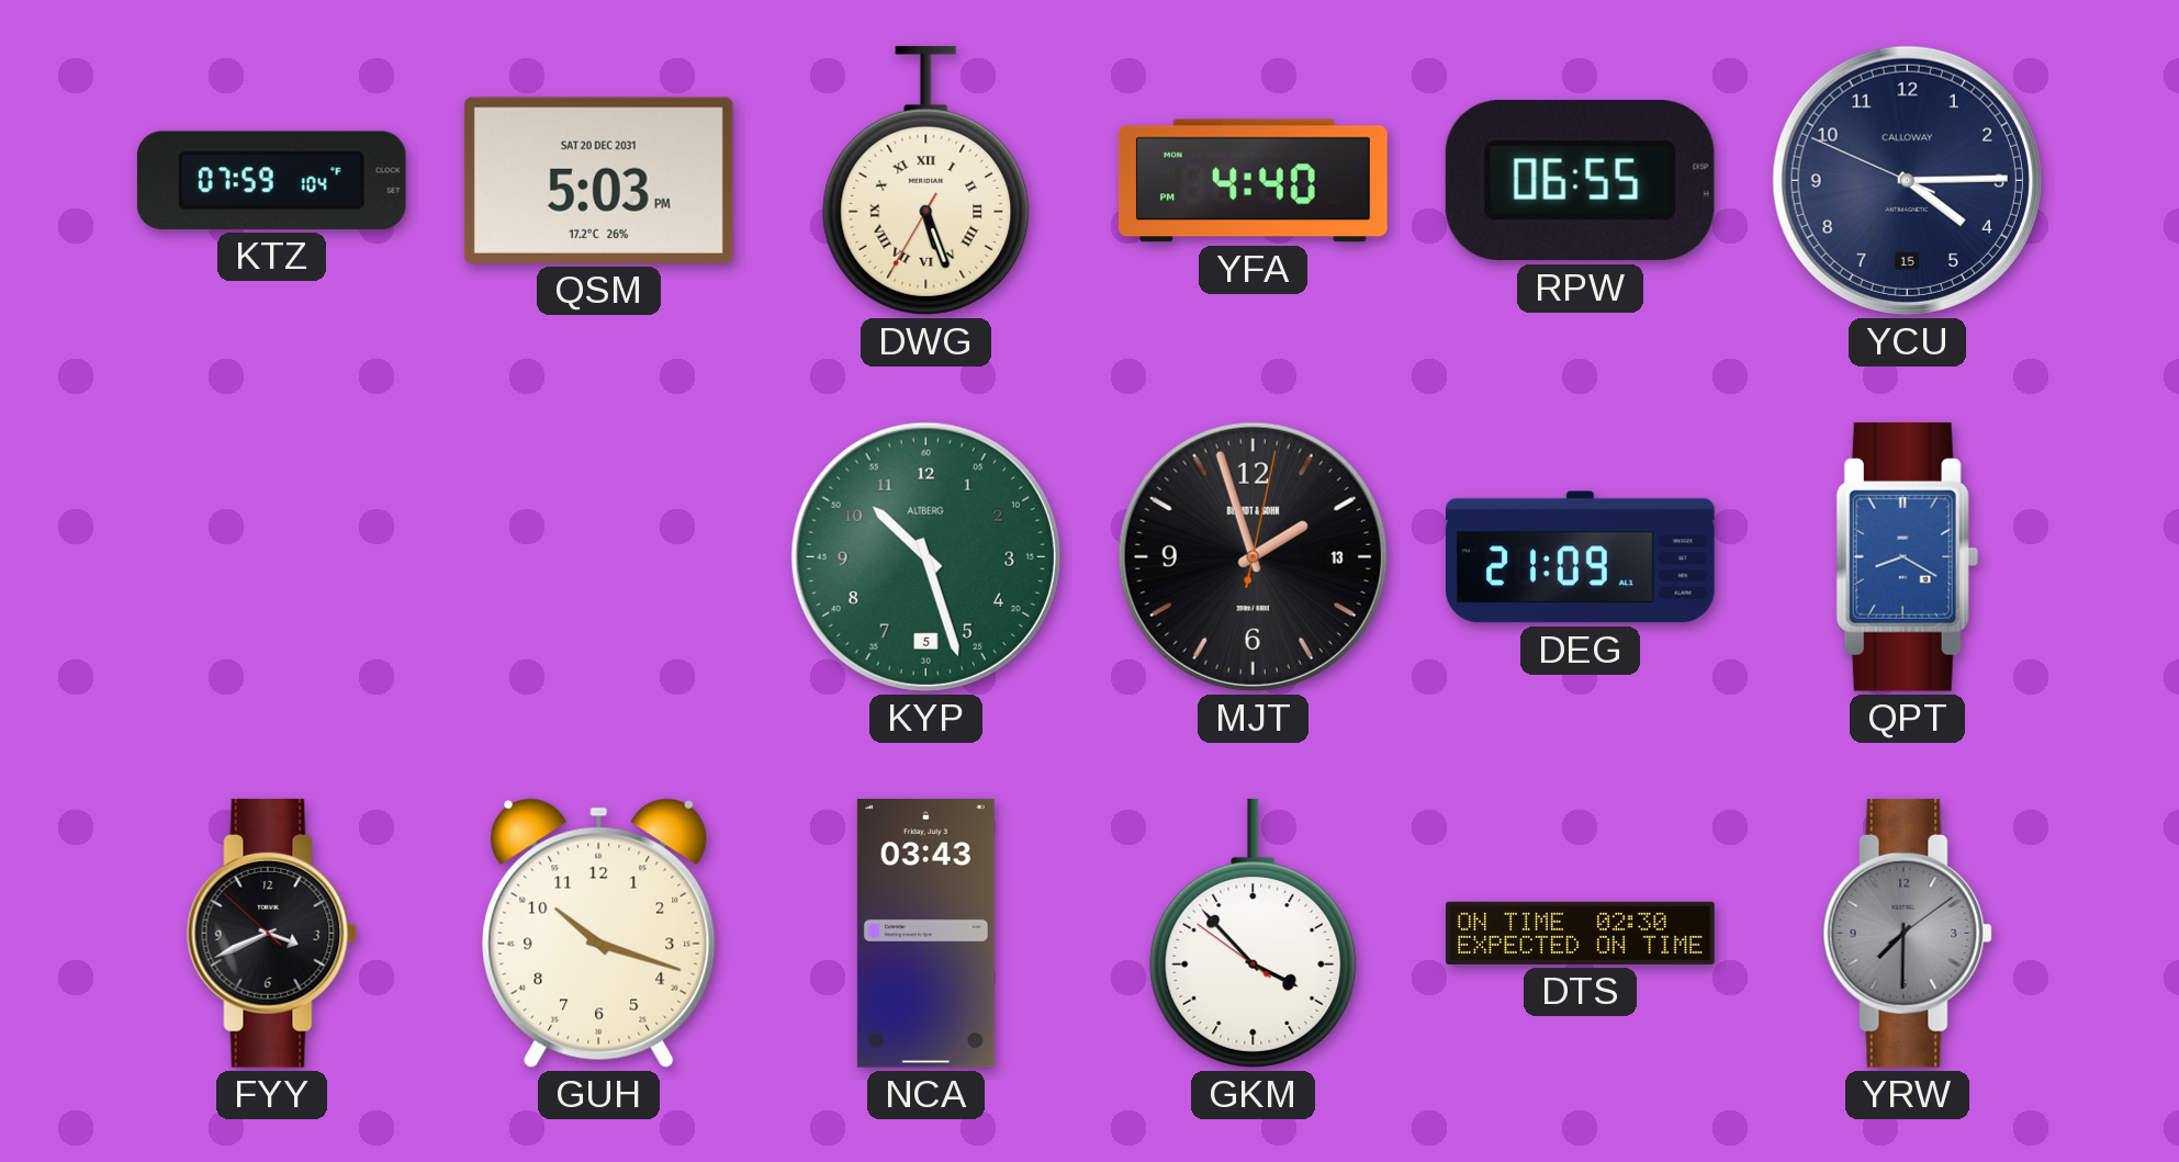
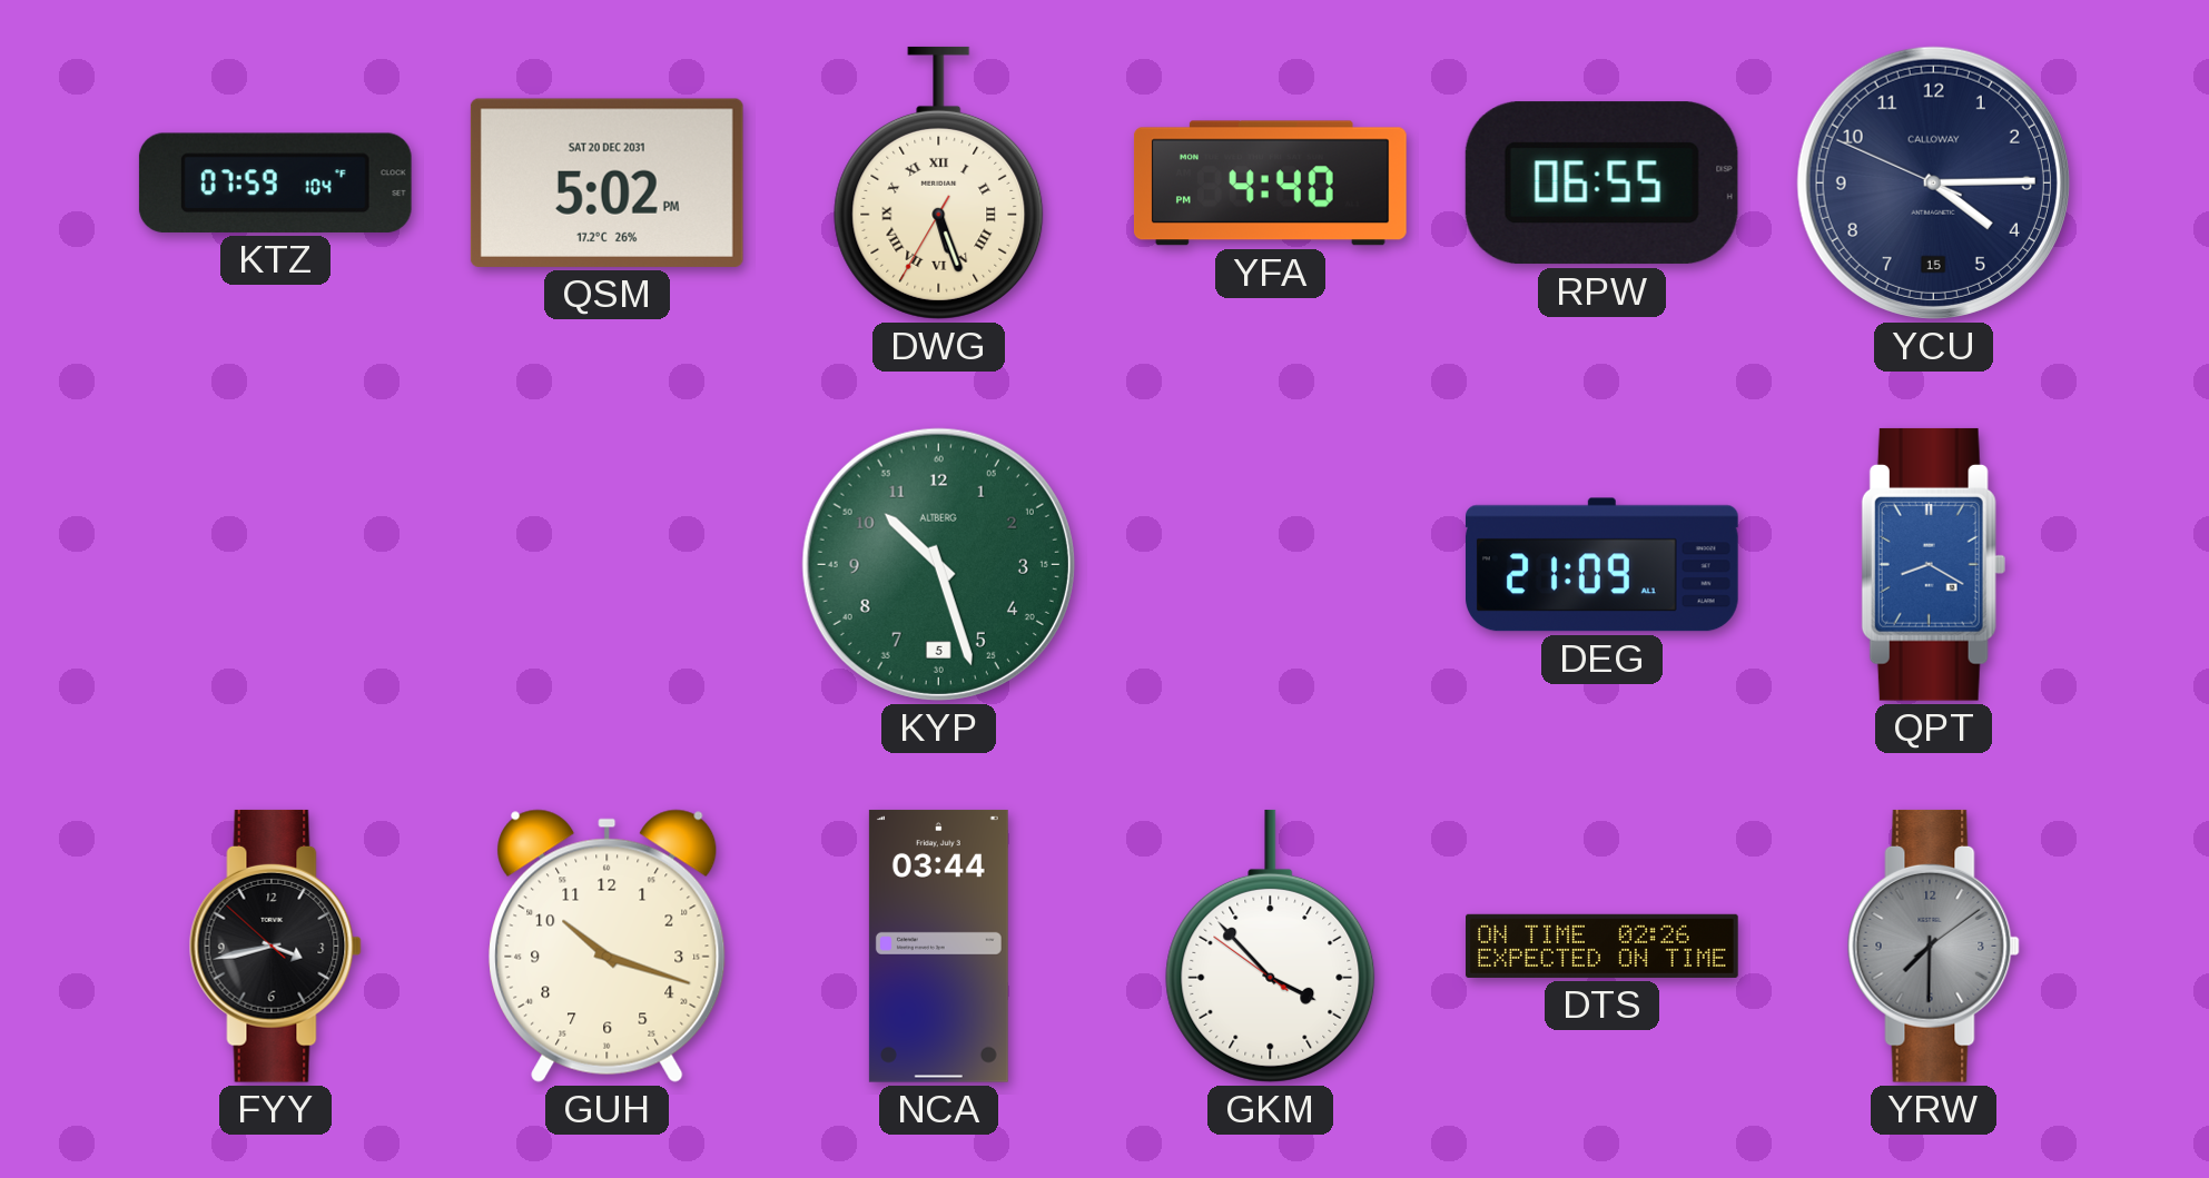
QSM: 5:03 -> 5:02
MJT: 1:57 -> none
FYY: 3:40 -> 3:42
NCA: 03:43 -> 03:44
DTS: 02:30 -> 02:26
